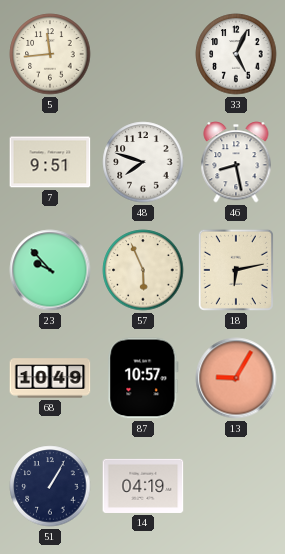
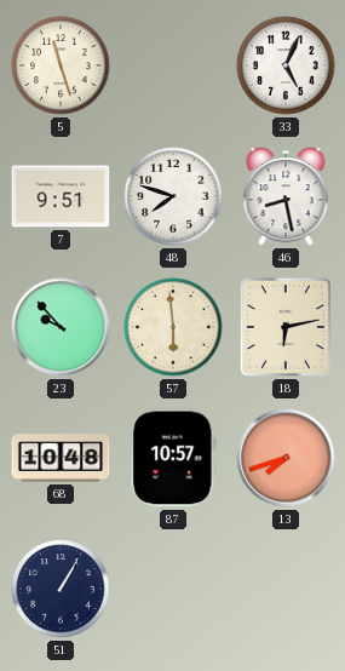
5: 11:44 -> 11:27
57: 5:56 -> 5:59
68: 10:49 -> 10:48
13: 9:05 -> 7:42
14: 04:19 -> none
